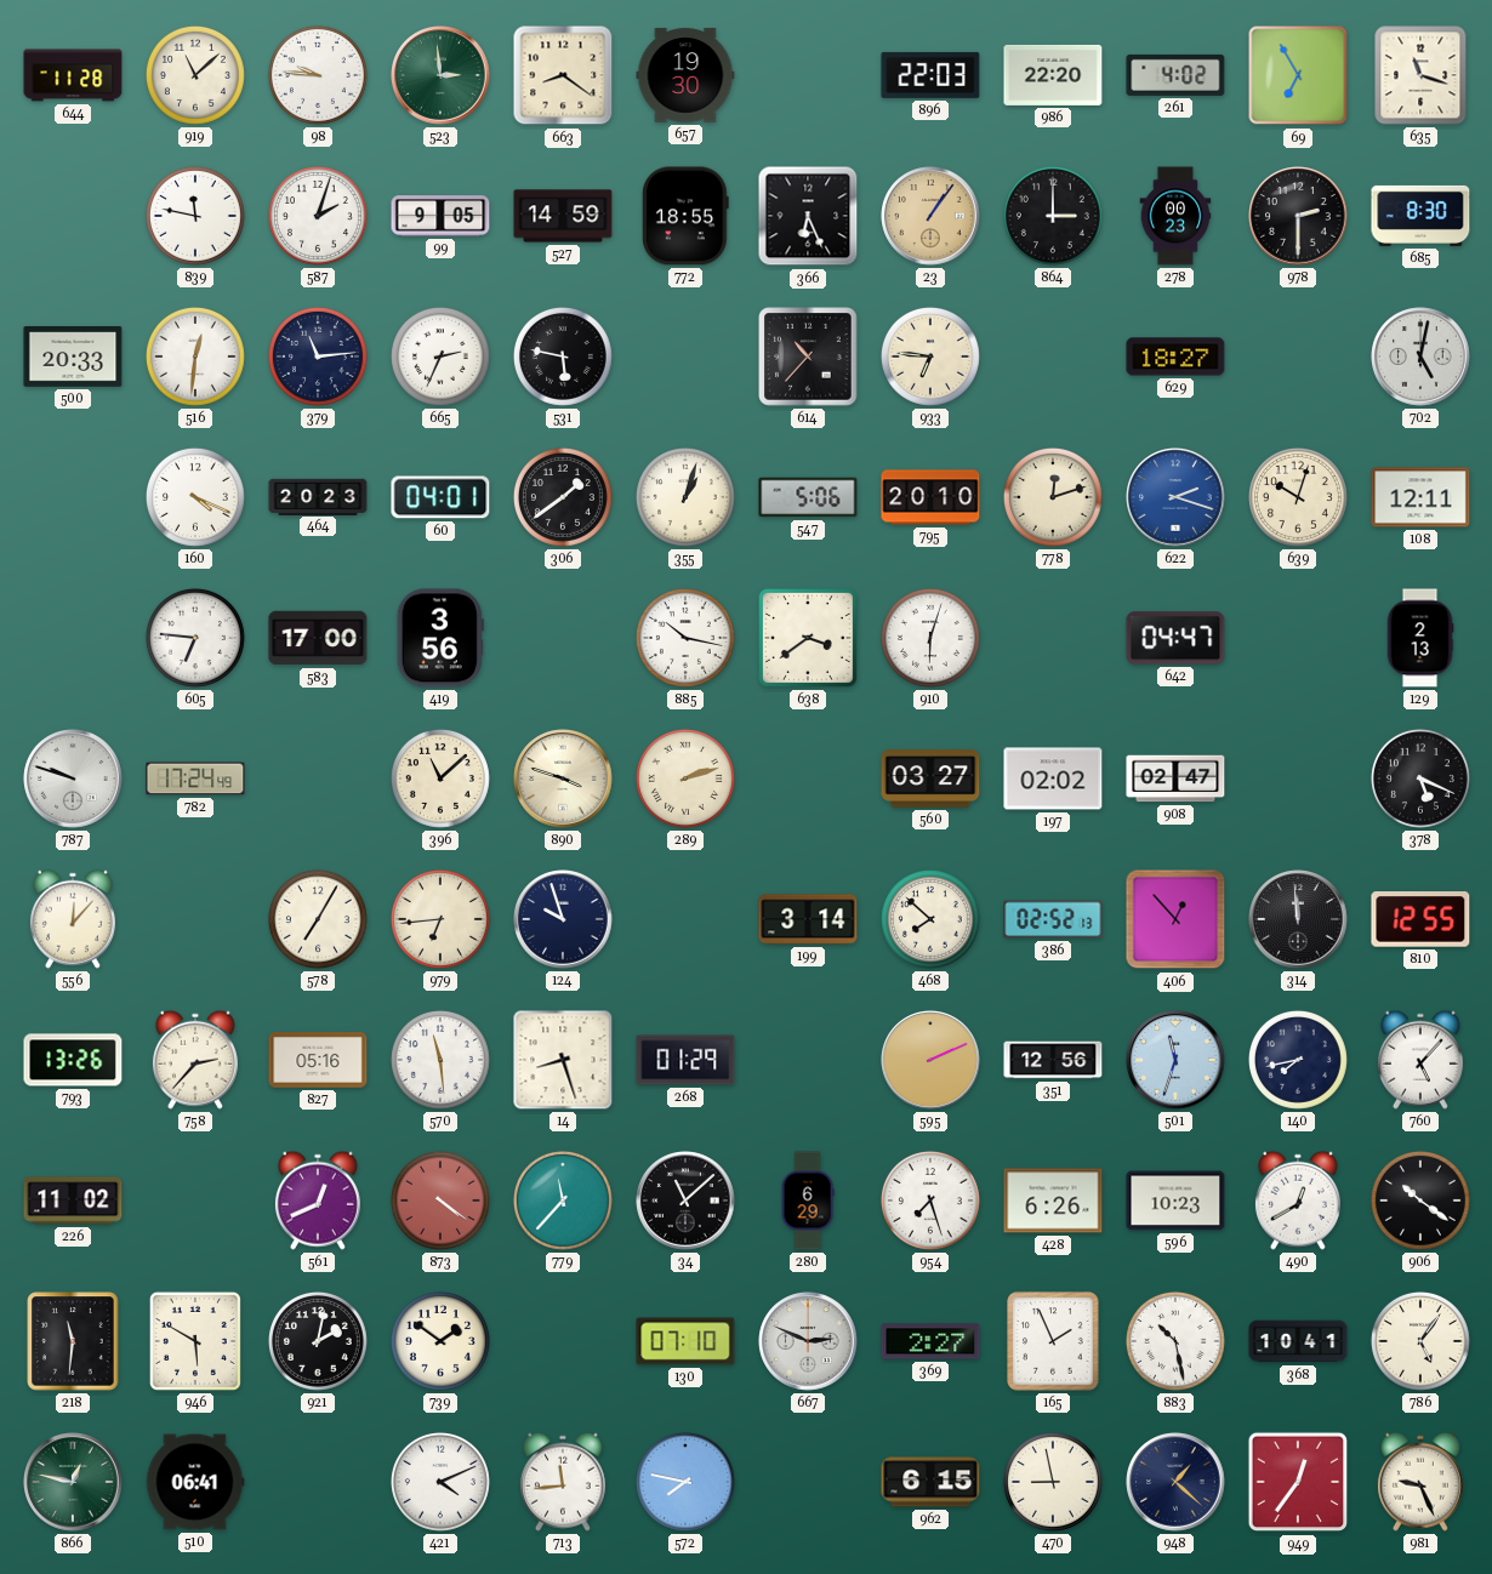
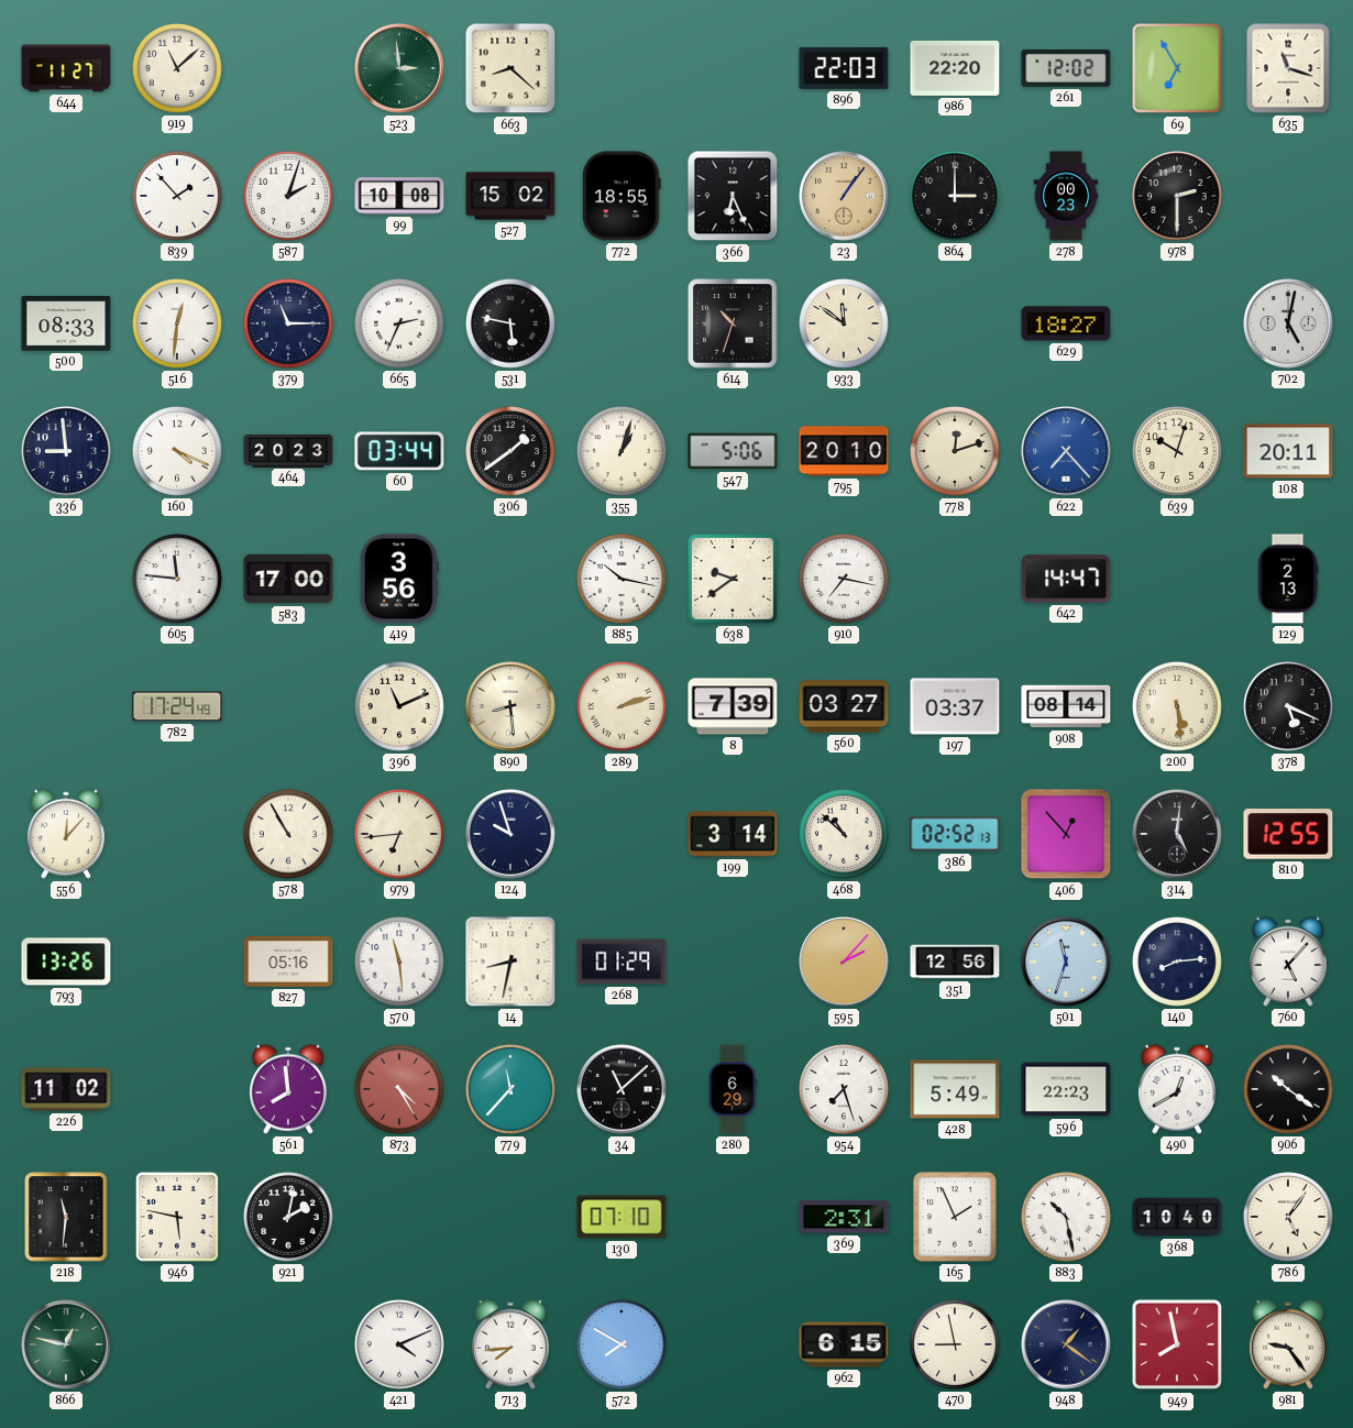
644: 11:28 -> 11:27
98: 9:46 -> none
663: 8:21 -> 8:22
657: 19:30 -> none
261: 4:02 -> 12:02
839: 11:47 -> 1:53
99: 9:05 -> 10:08
527: 14:59 -> 15:02
685: 8:30 -> none
500: 20:33 -> 08:33
379: 11:14 -> 11:15
614: 10:37 -> 10:33
933: 6:46 -> 11:51
336: none -> 8:59
60: 04:01 -> 03:44
622: 2:18 -> 7:23
108: 12:11 -> 20:11
605: 6:46 -> 11:46
638: 3:39 -> 9:39
910: 6:03 -> 7:17
642: 04:47 -> 14:47
787: 9:48 -> none
396: 11:08 -> 11:11
890: 3:48 -> 8:29
8: none -> 7:39
197: 02:02 -> 03:37
908: 02:47 -> 08:14
200: none -> 5:29
578: 7:05 -> 10:55
468: 7:52 -> 10:52
314: 11:59 -> 5:01
758: 2:37 -> none
14: 8:27 -> 8:32
595: 2:11 -> 2:07
140: 7:43 -> 8:14
561: 12:41 -> 7:59
873: 4:21 -> 4:25
428: 6:26 -> 5:49
596: 10:23 -> 22:23
946: 5:50 -> 5:47
739: 1:51 -> none
667: 2:49 -> none
369: 2:27 -> 2:31
368: 10:41 -> 10:40
510: 06:41 -> none
713: 11:44 -> 7:44
572: 7:47 -> 7:50
948: 1:22 -> 1:21
949: 12:36 -> 7:58
981: 9:26 -> 9:24
